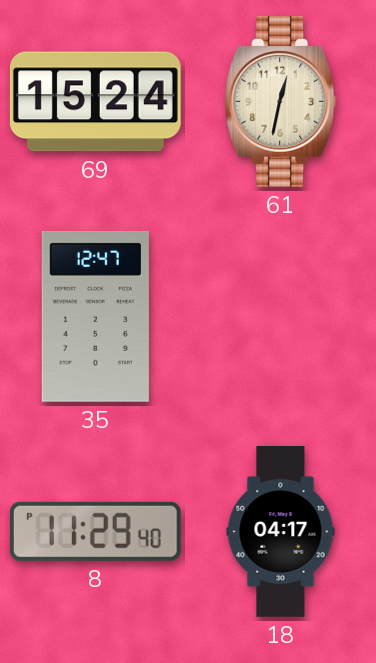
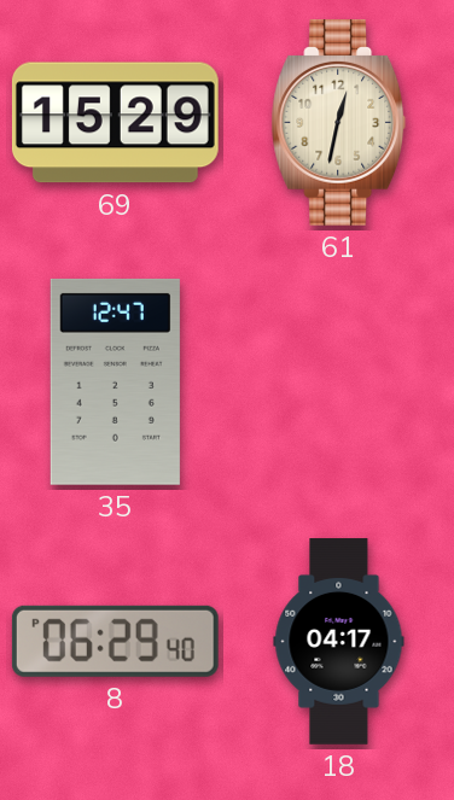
69: 15:24 -> 15:29
8: 11:29 -> 06:29
